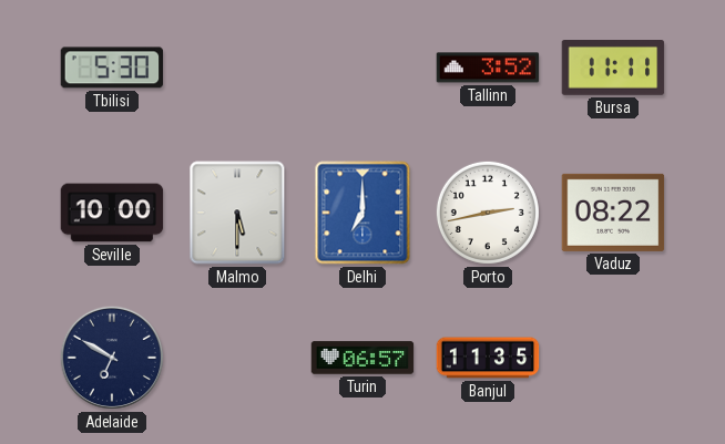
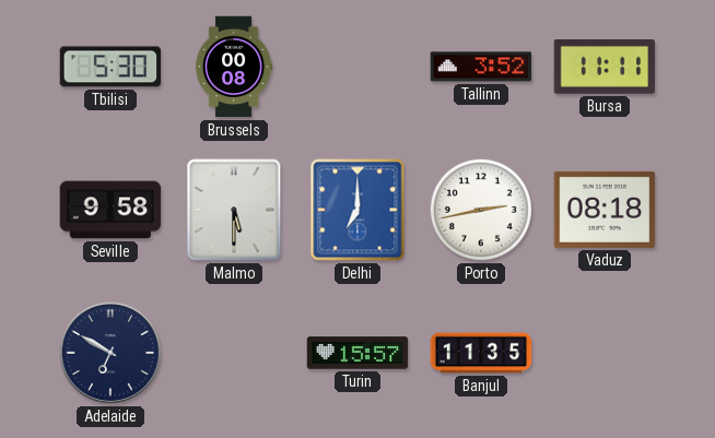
Brussels: none -> 00:08
Seville: 10:00 -> 9:58
Vaduz: 08:22 -> 08:18
Turin: 06:57 -> 15:57
